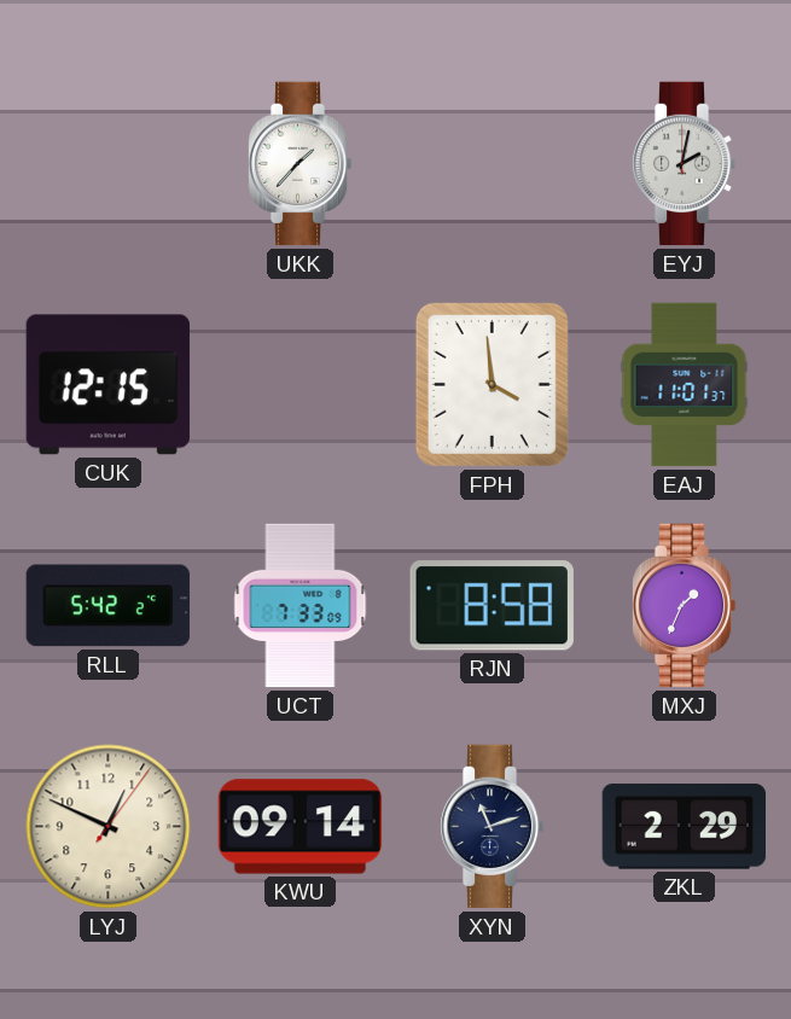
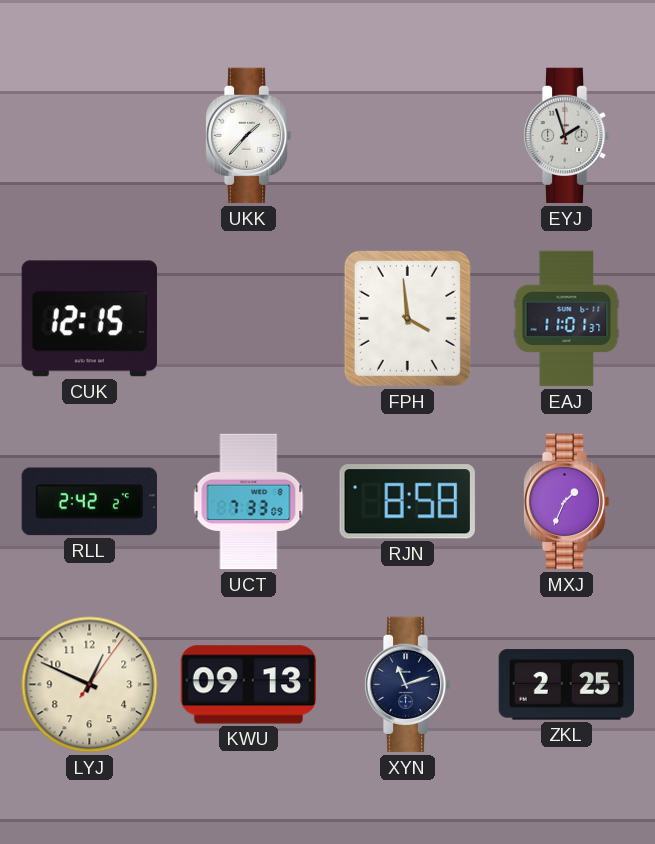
EYJ: 2:02 -> 1:57
RLL: 5:42 -> 2:42
KWU: 09:14 -> 09:13
ZKL: 2:29 -> 2:25
